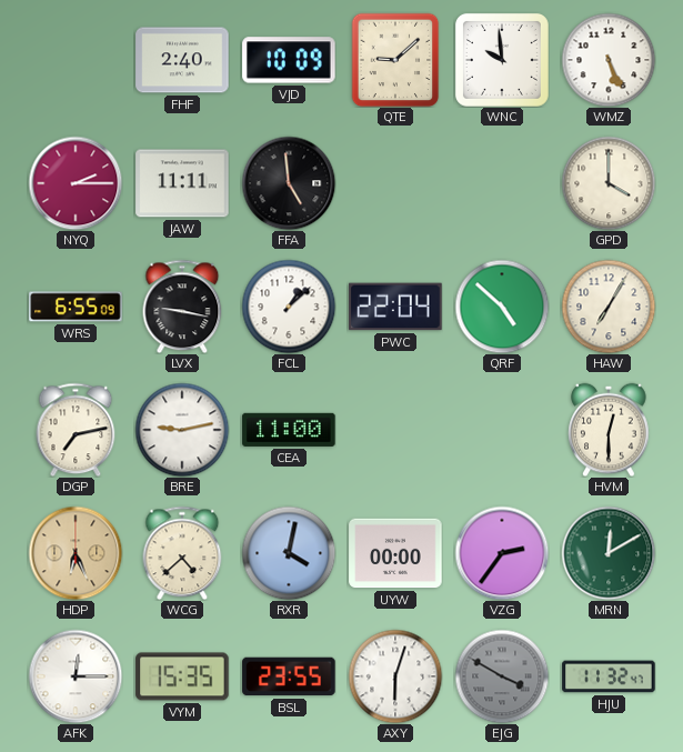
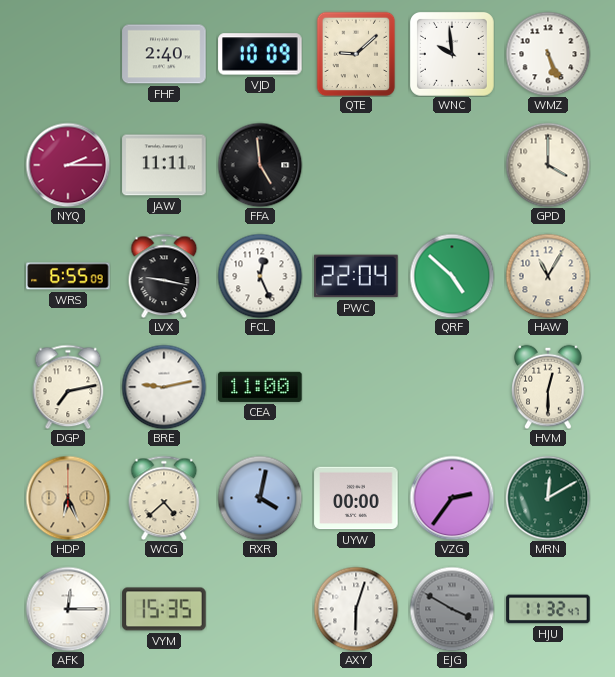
FCL: 1:08 -> 12:26
HAW: 7:05 -> 11:05
BSL: 23:55 -> none
